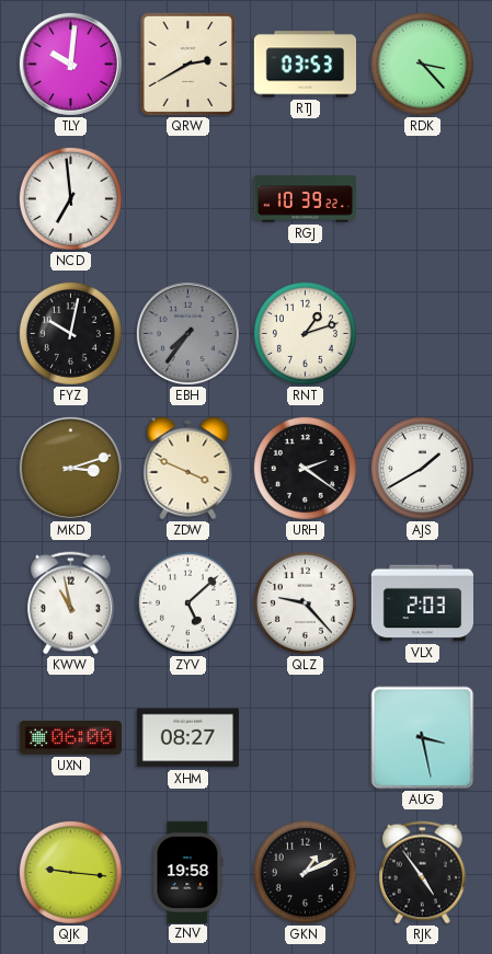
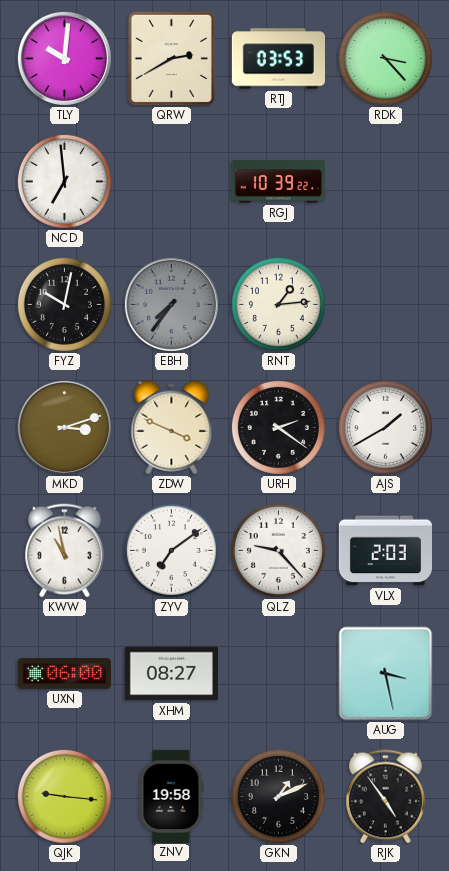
RNT: 1:12 -> 1:14
ZYV: 5:08 -> 7:09
